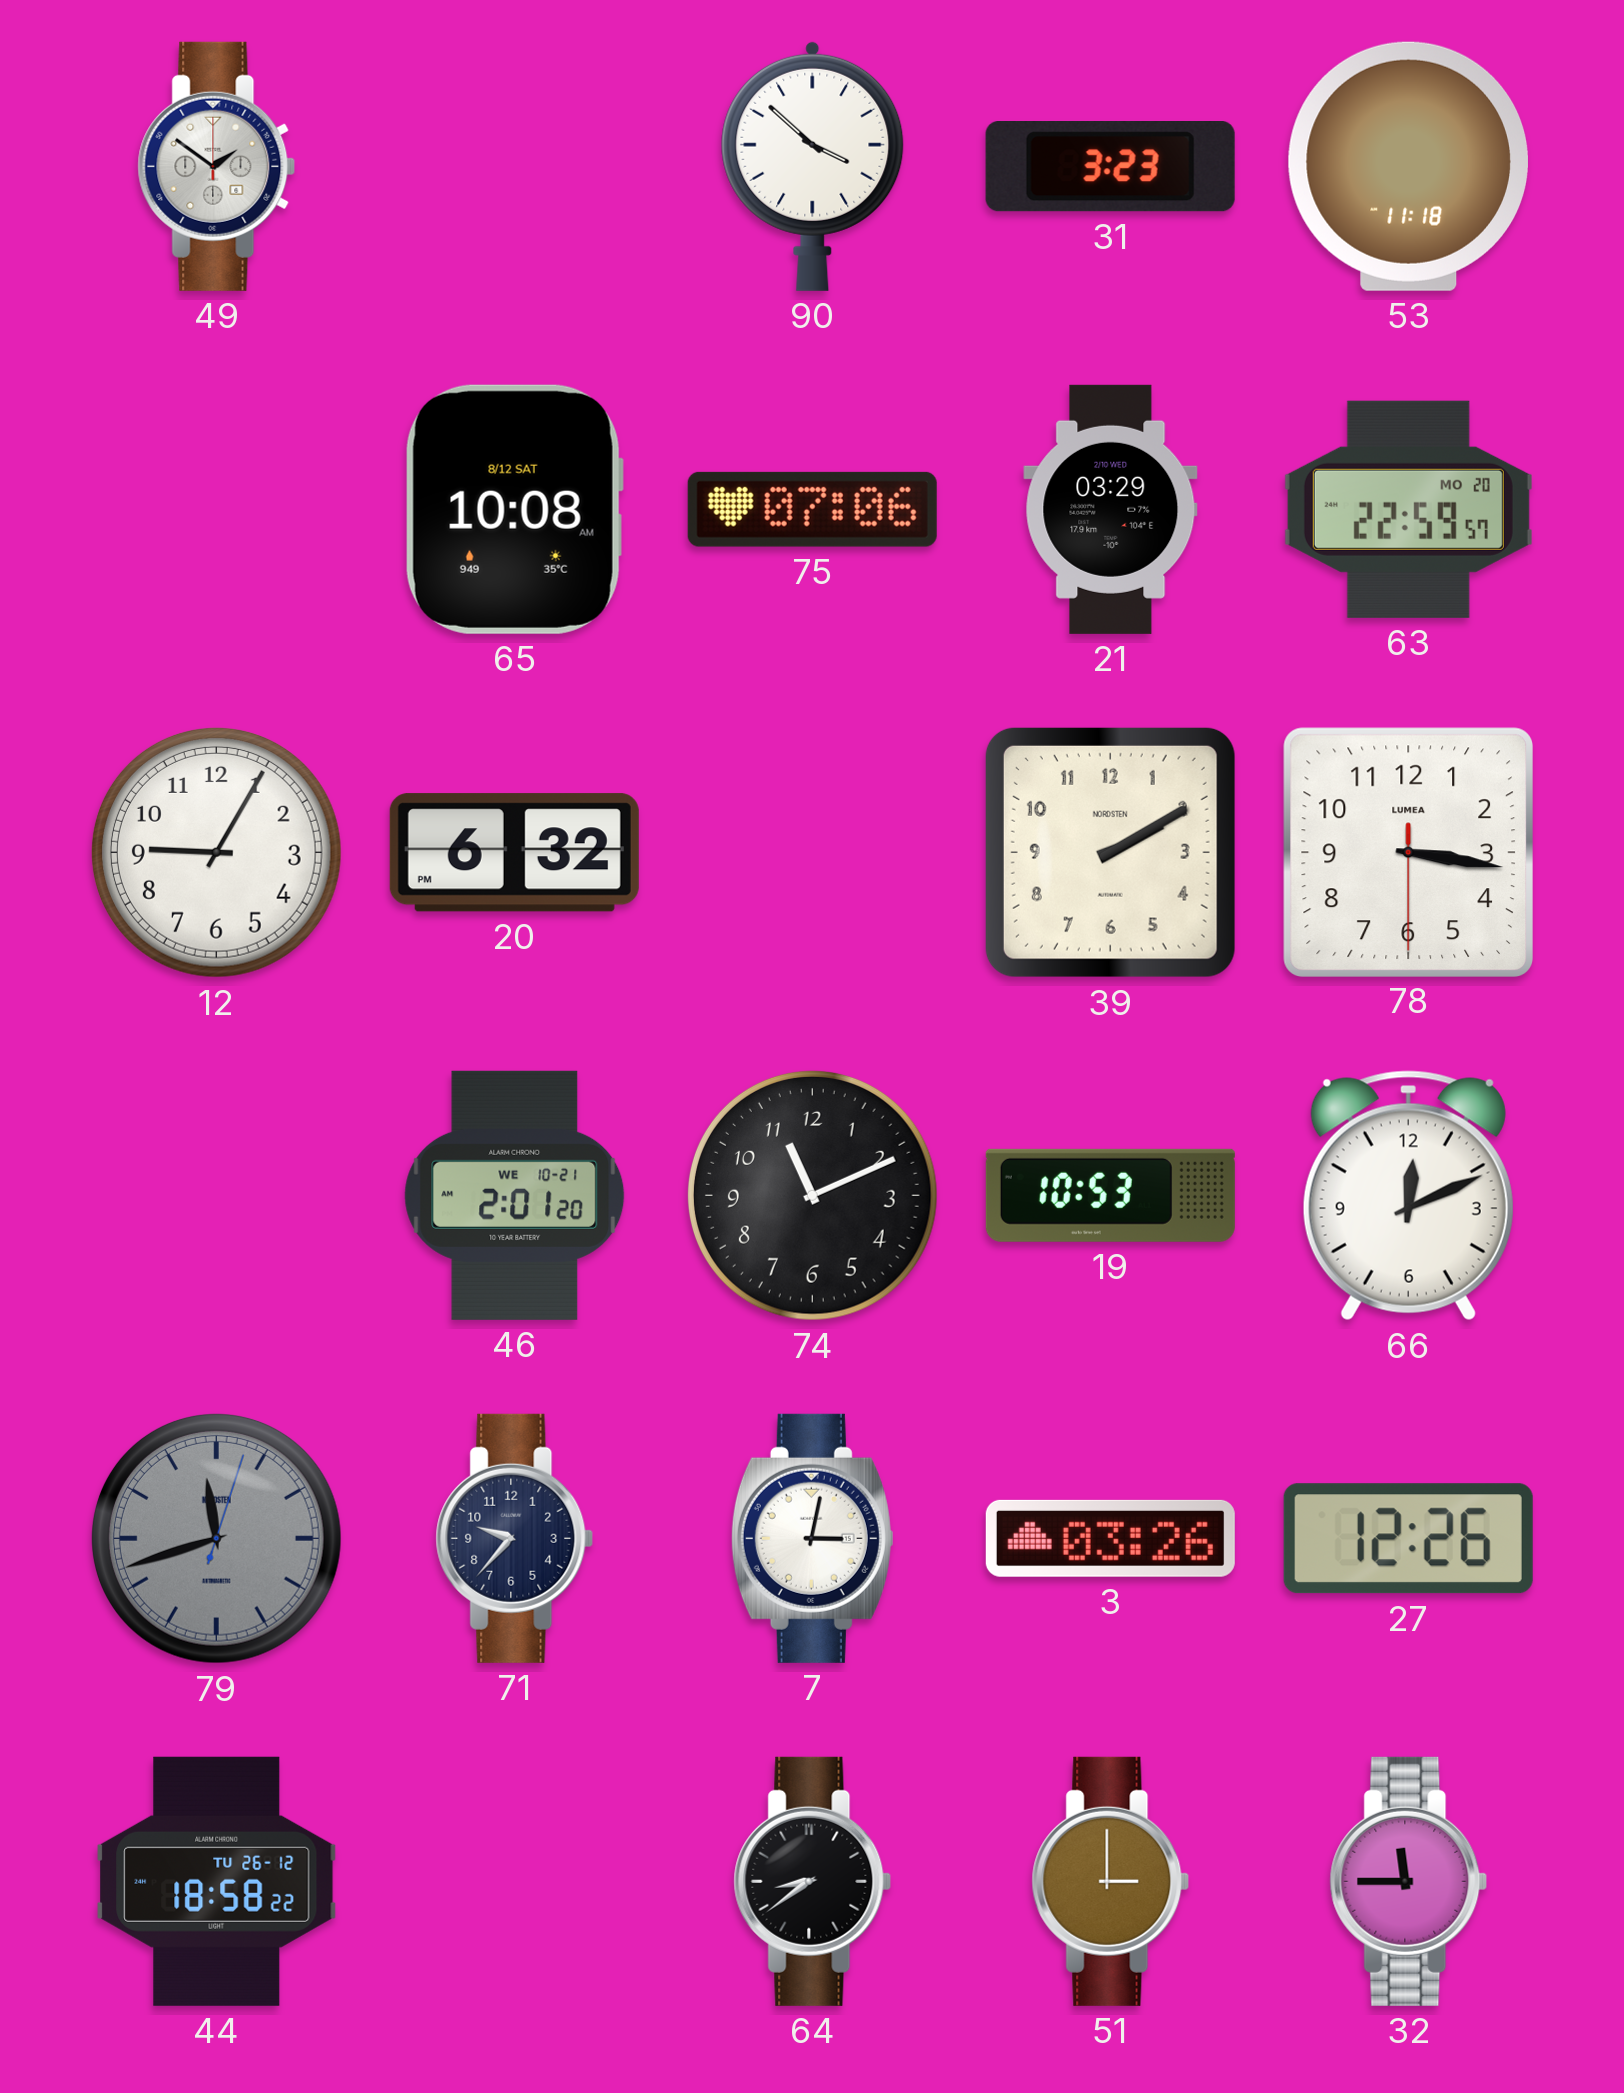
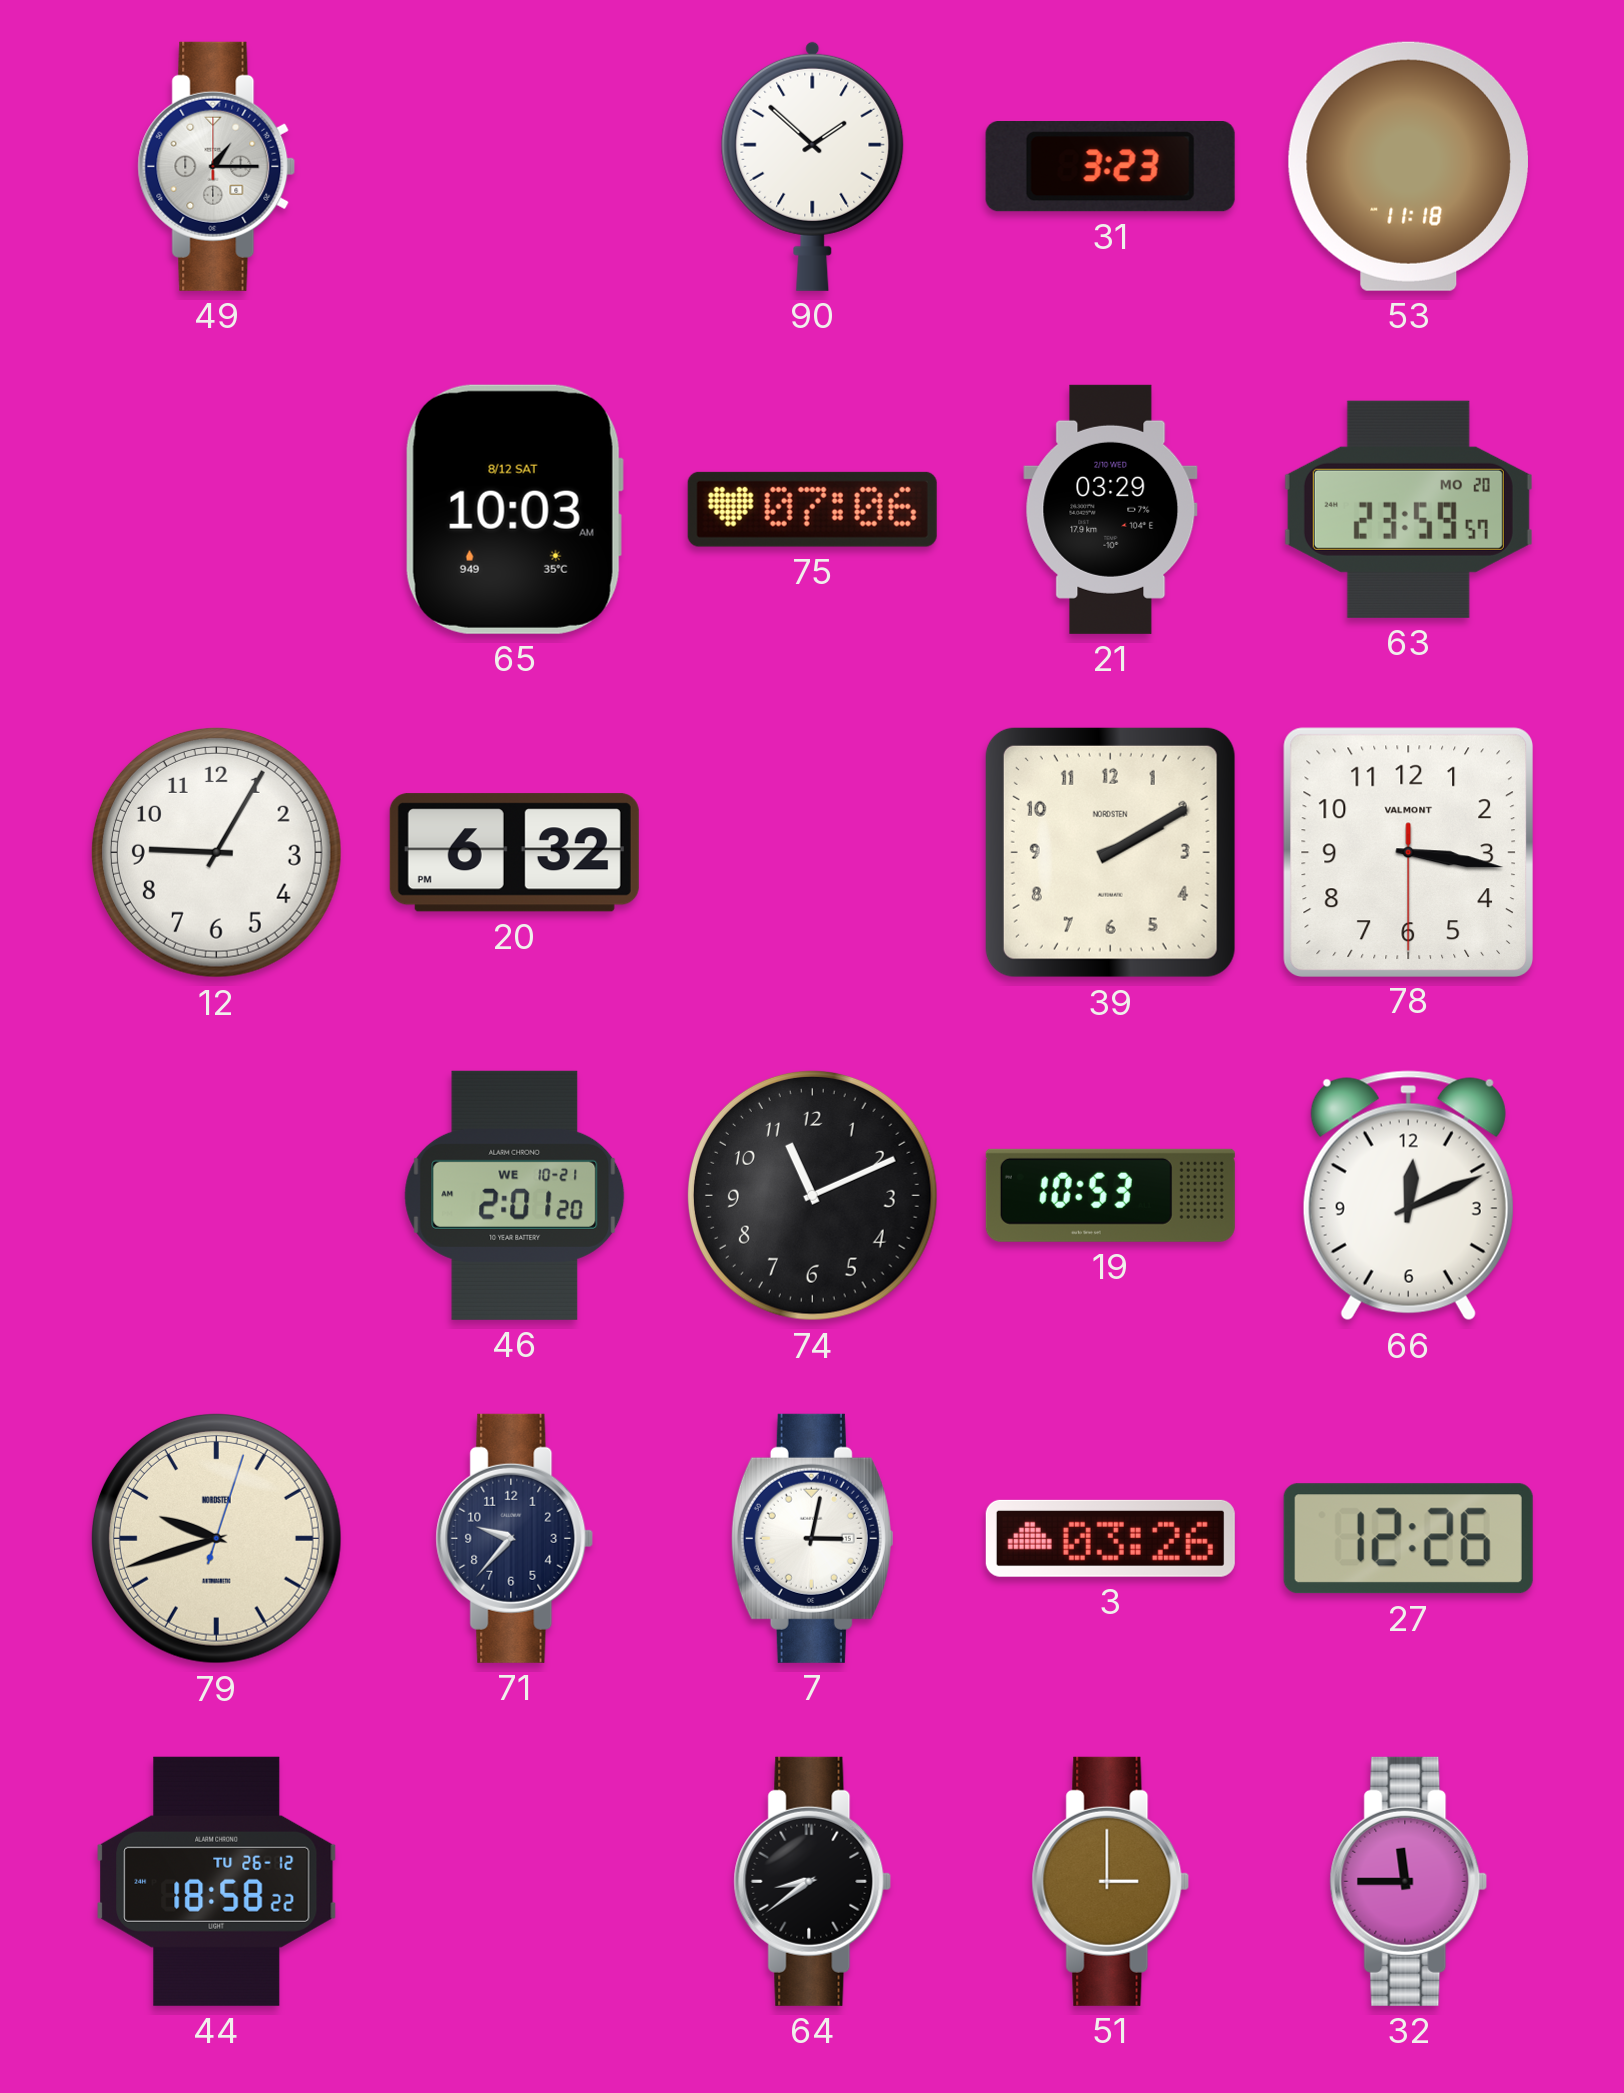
49: 1:51 -> 1:15
90: 3:52 -> 1:52
65: 10:08 -> 10:03
63: 22:59 -> 23:59
78 brand: LUMEA -> VALMONT
79: 11:42 -> 9:42
79 dial: grey -> cream
